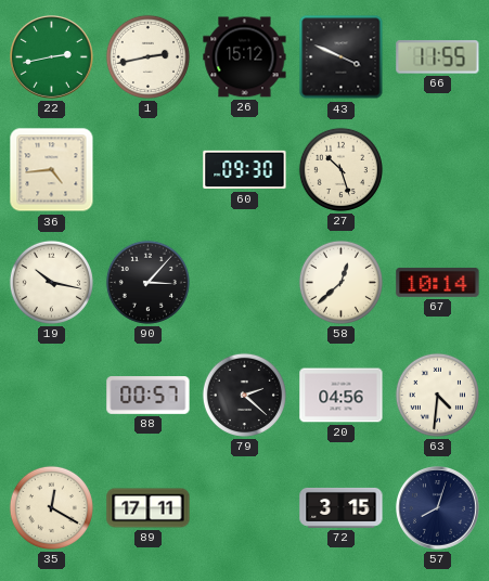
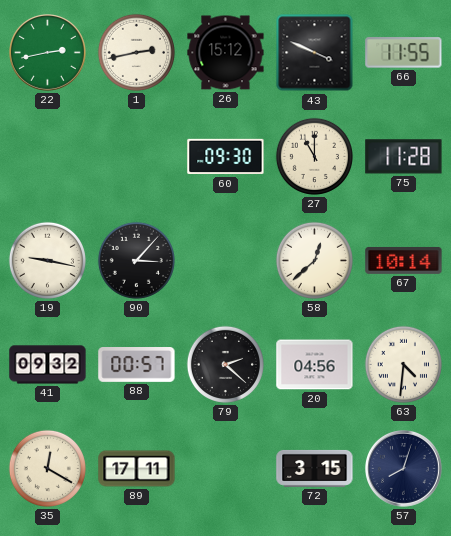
36: 4:44 -> none
27: 10:27 -> 11:00
75: none -> 11:28
19: 10:17 -> 9:17
41: none -> 09:32
